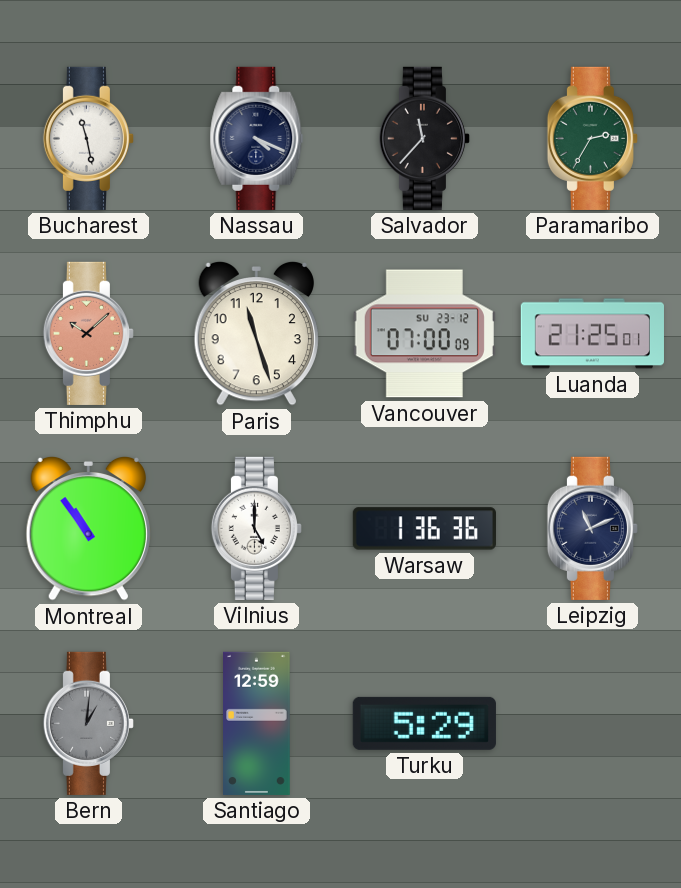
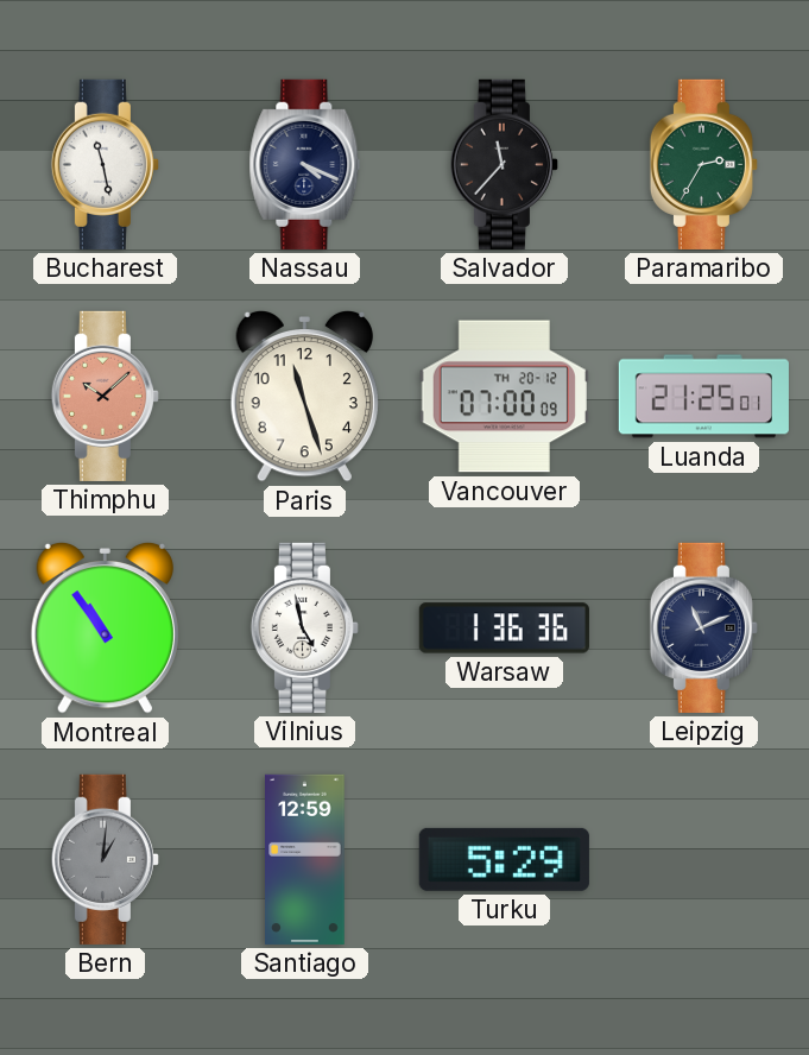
Vancouver date: SU 23-12 -> TH 20-12
Vilnius: 5:00 -> 4:58
